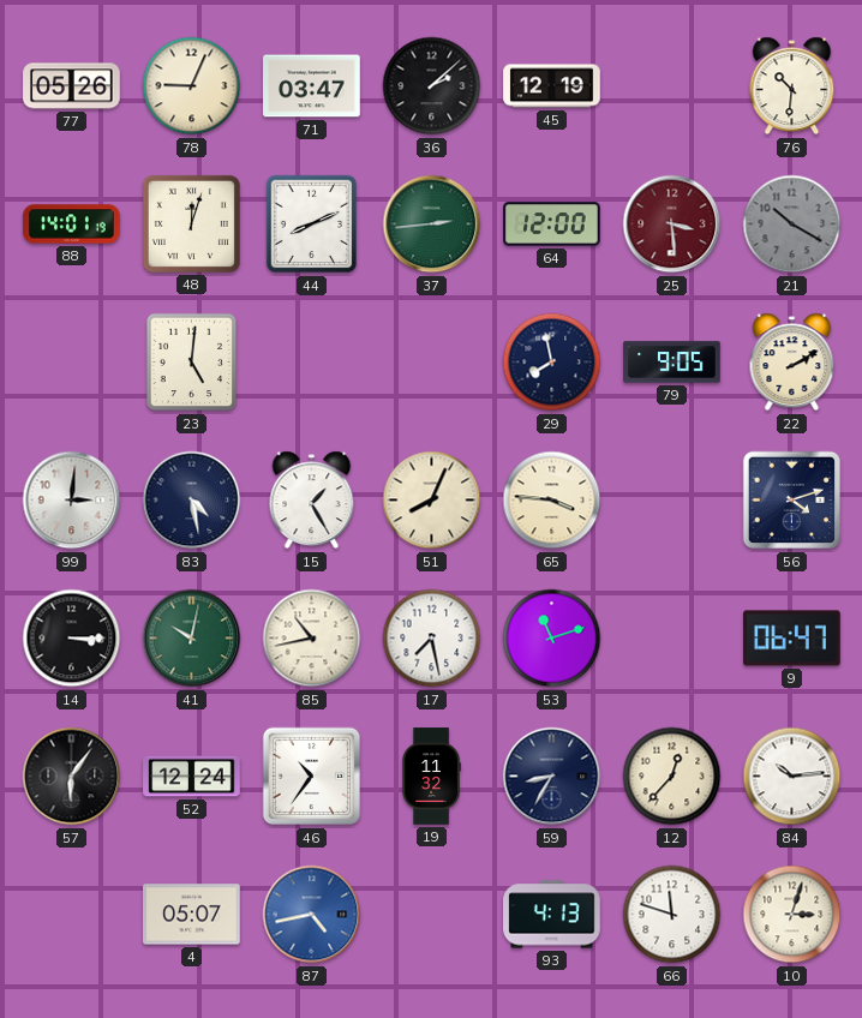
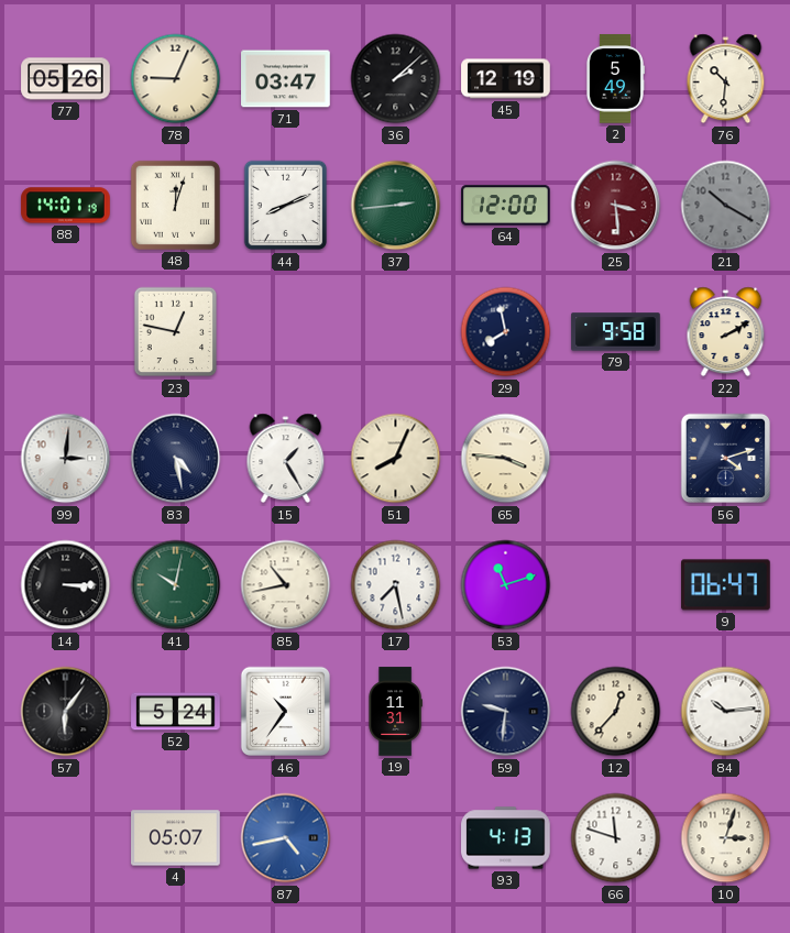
2: none -> 5:49
23: 5:01 -> 12:47
79: 9:05 -> 9:58
52: 12:24 -> 5:24
19: 11:32 -> 11:31
59: 8:35 -> 9:31
